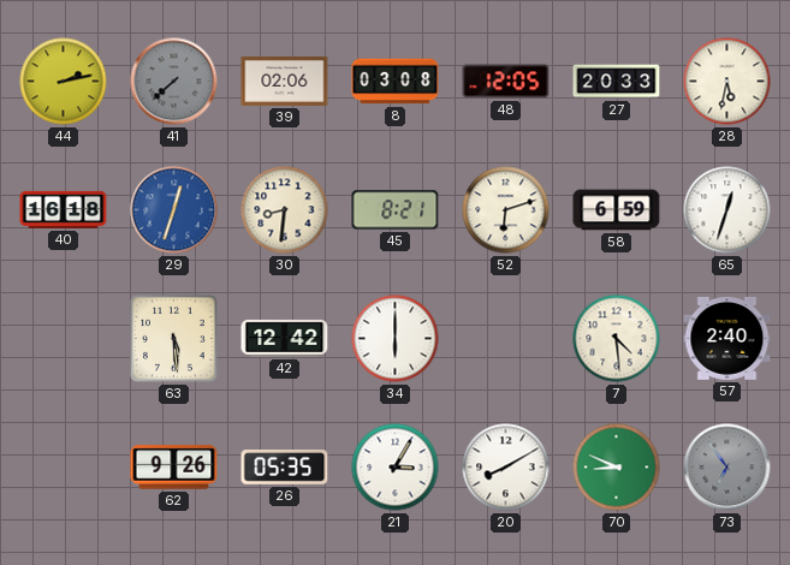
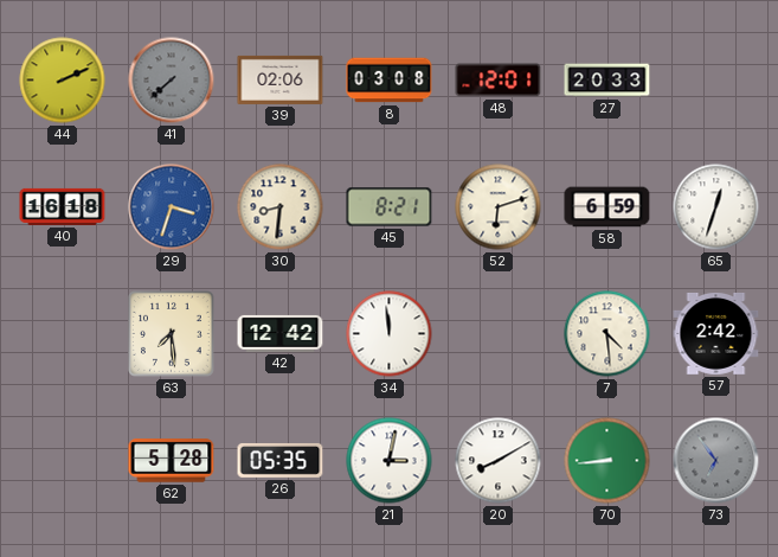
44: 2:13 -> 2:11
48: 12:05 -> 12:01
28: 5:32 -> none
29: 12:33 -> 3:33
63: 5:29 -> 7:29
34: 6:00 -> 11:59
57: 2:40 -> 2:42
62: 9:26 -> 5:28
21: 3:05 -> 3:02
70: 8:49 -> 8:44
